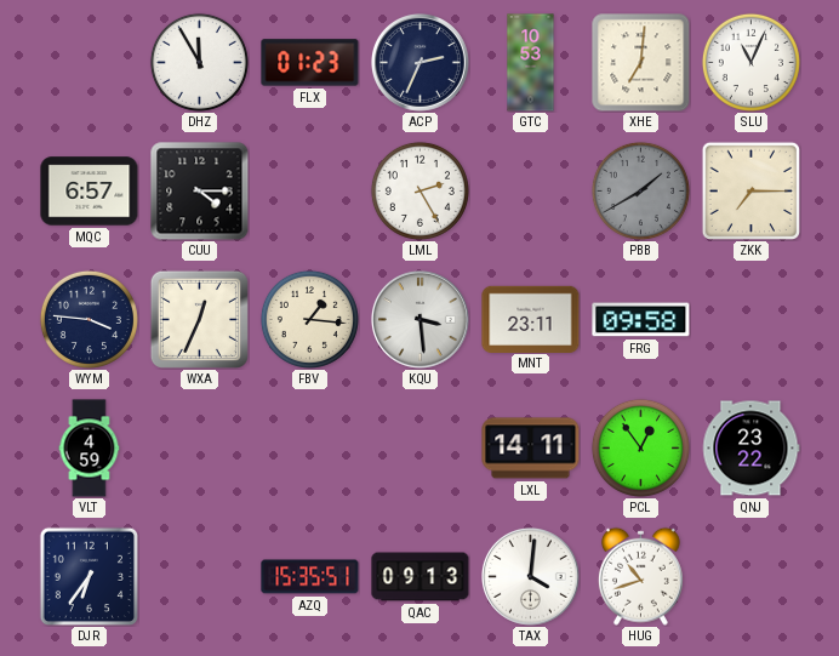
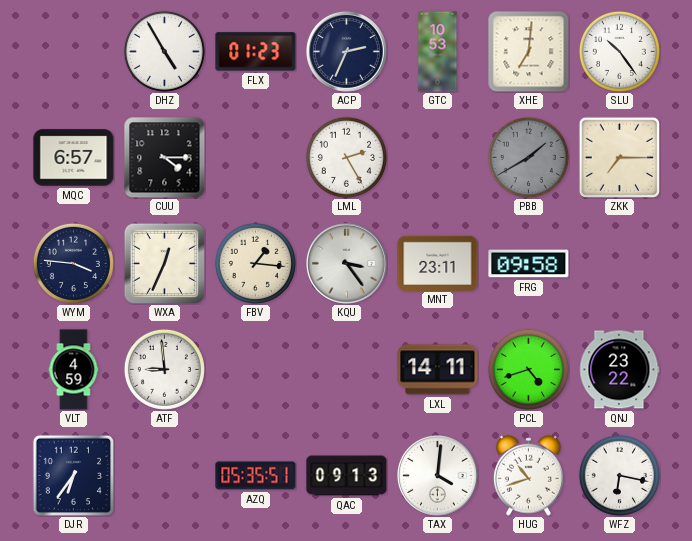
DHZ: 11:55 -> 4:55
SLU: 11:04 -> 10:24
KQU: 3:29 -> 3:24
ATF: none -> 8:59
PCL: 12:54 -> 4:42
AZQ: 15:35 -> 05:35
WFZ: none -> 6:17
